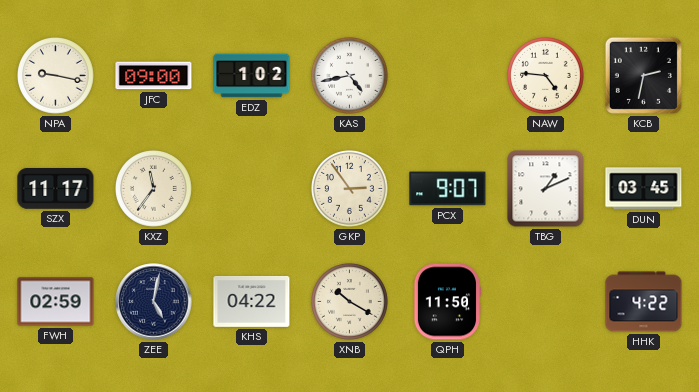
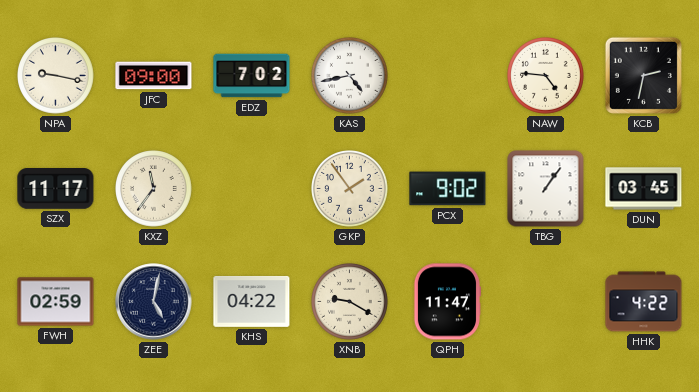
EDZ: 1:02 -> 7:02
GKP: 2:54 -> 1:54
PCX: 9:07 -> 9:02
TBG: 1:11 -> 1:06
XNB: 10:20 -> 9:20
QPH: 11:50 -> 11:47
